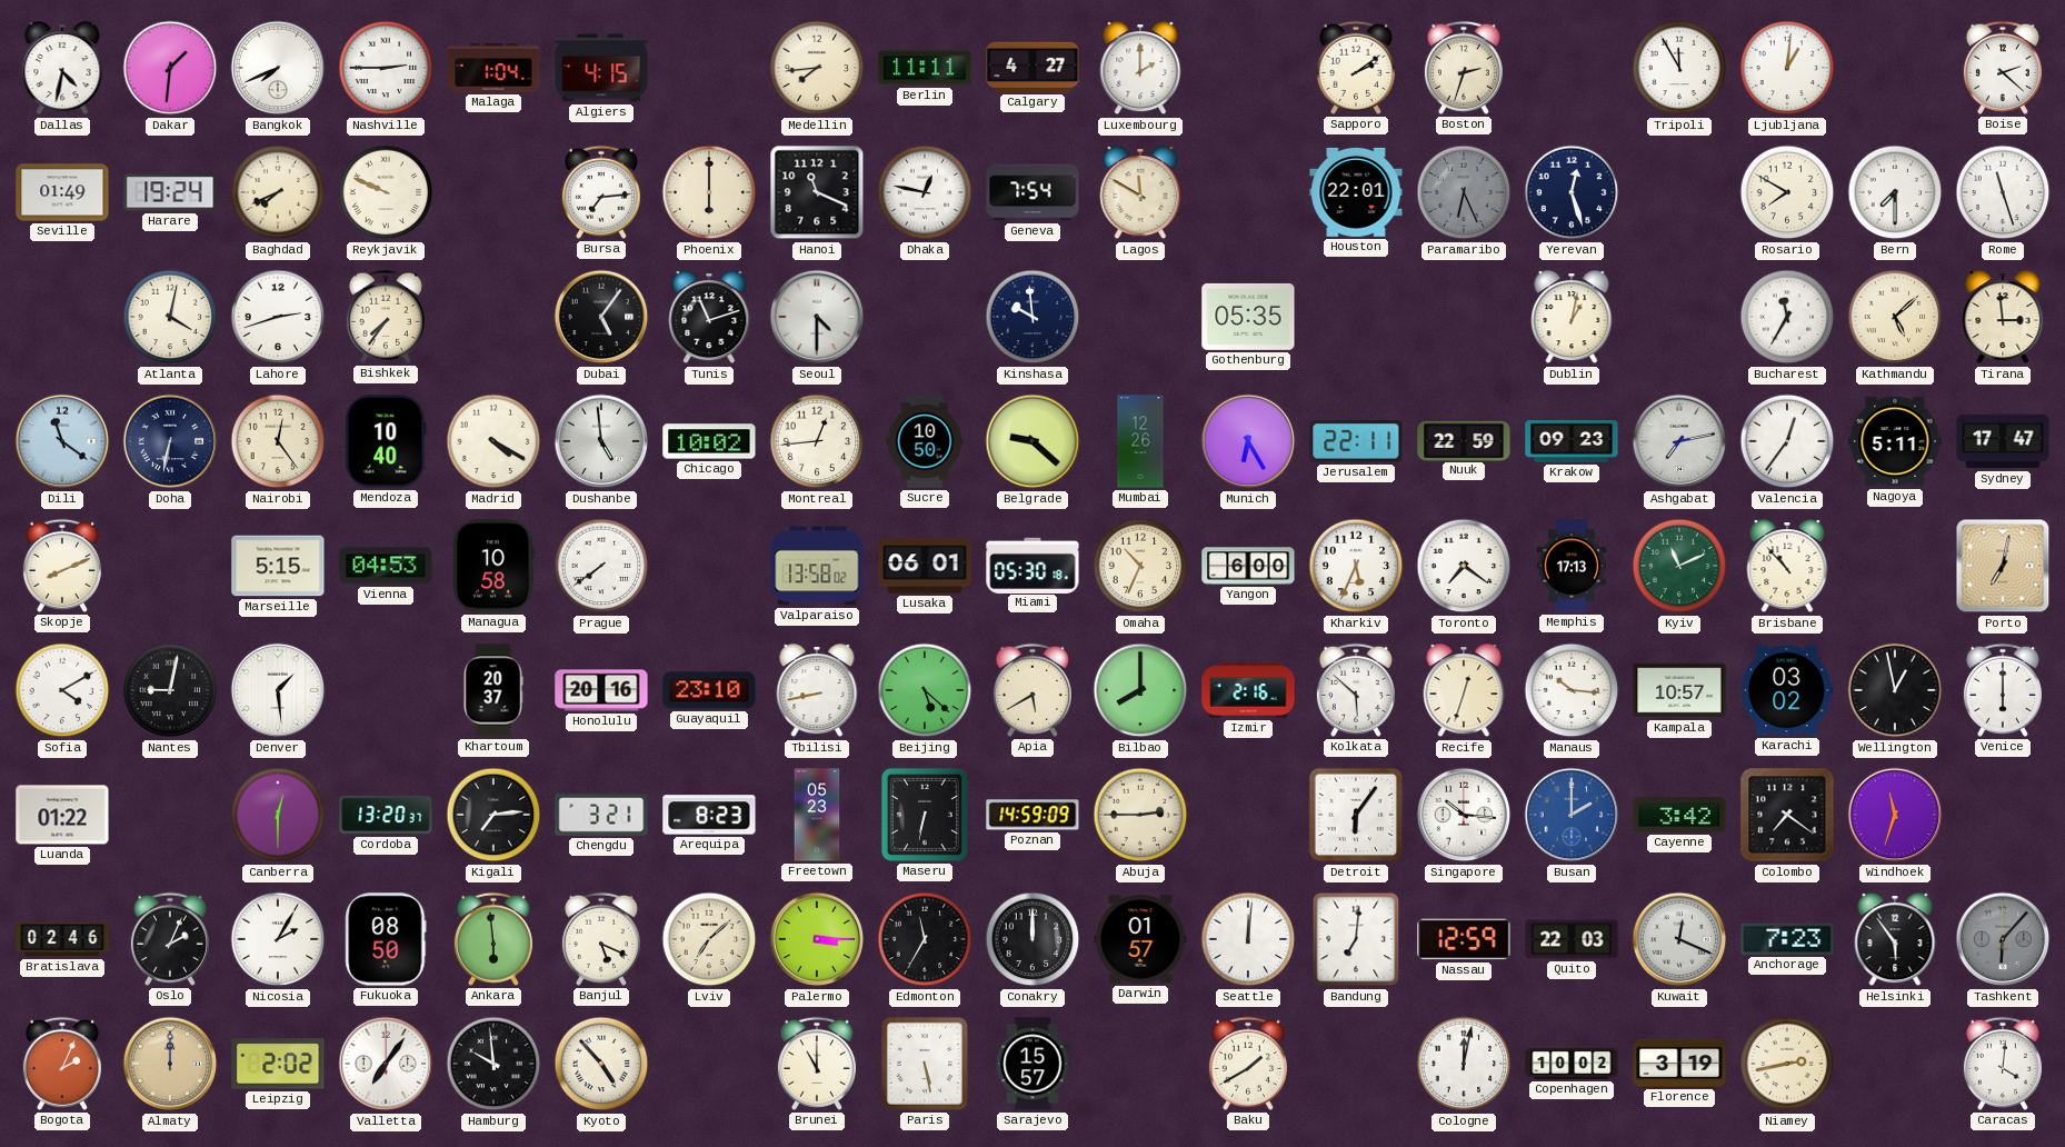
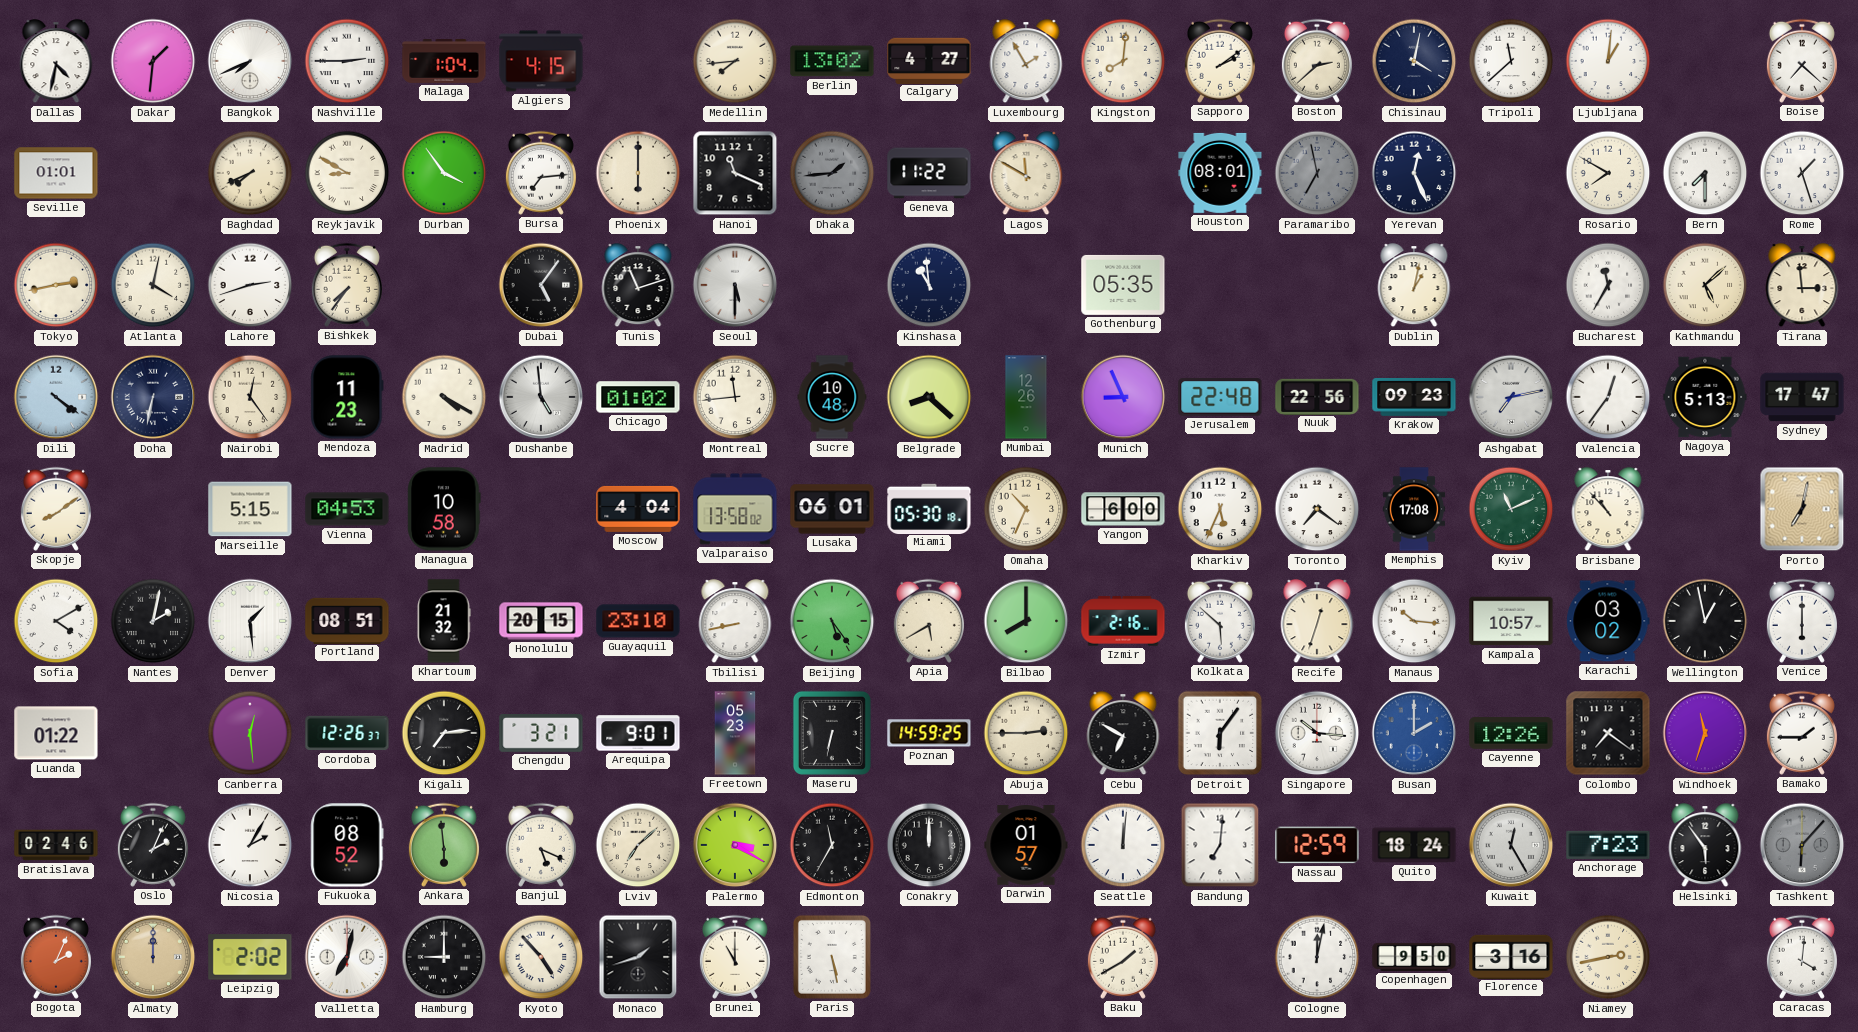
Berlin: 11:11 -> 13:02
Luxembourg: 2:00 -> 1:55
Kingston: none -> 8:01
Boston: 2:33 -> 2:38
Chisinau: none -> 4:02
Tripoli: 11:55 -> 11:38
Boise: 2:22 -> 7:22
Seville: 01:49 -> 01:01
Harare: 19:24 -> none
Reykjavik: 9:49 -> 8:50
Durban: none -> 3:54
Dhaka: 12:47 -> 1:44
Dhaka dial: white -> grey
Geneva: 7:54 -> 11:22
Houston: 22:01 -> 08:01
Paramaribo: 6:26 -> 6:58
Yerevan: 12:27 -> 12:26
Rome: 11:27 -> 1:27
Tokyo: none -> 2:43
Seoul: 4:30 -> 5:30
Kinshasa: 9:59 -> 10:59
Dili: 11:21 -> 4:21
Mendoza: 10:40 -> 11:23
Chicago: 10:02 -> 01:02
Montreal: 12:44 -> 11:44
Sucre: 10:50 -> 10:48
Belgrade: 9:22 -> 8:22
Munich: 6:25 -> 8:56
Jerusalem: 22:11 -> 22:48
Nuuk: 22:59 -> 22:56
Nagoya: 5:11 -> 5:13
Skopje: 8:11 -> 8:09
Prague: 7:39 -> none
Moscow: none -> 4:04
Memphis: 17:13 -> 17:08
Nantes: 9:02 -> 2:02
Portland: none -> 08:51
Khartoum: 20:37 -> 21:32
Honolulu: 20:16 -> 20:15
Beijing: 5:22 -> 5:24
Canberra: 12:30 -> 12:29
Cordoba: 13:20 -> 12:26
Arequipa: 8:23 -> 9:01
Poznan: 14:59:09 -> 14:59:25
Cebu: none -> 6:50
Cayenne: 3:42 -> 12:26
Bamako: none -> 1:45
Fukuoka: 08:50 -> 08:52
Palermo: 3:15 -> 3:20
Quito: 22:03 -> 18:24
Kuwait: 12:19 -> 12:25
Valletta: 7:06 -> 7:02
Hamburg: 9:59 -> 9:00
Monaco: none -> 1:42
Sarajevo: 15:57 -> none
Copenhagen: 10:02 -> 9:50
Florence: 3:19 -> 3:16
